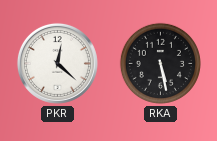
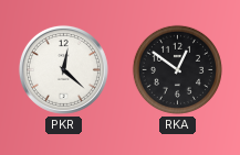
RKA: 5:28 -> 12:51
